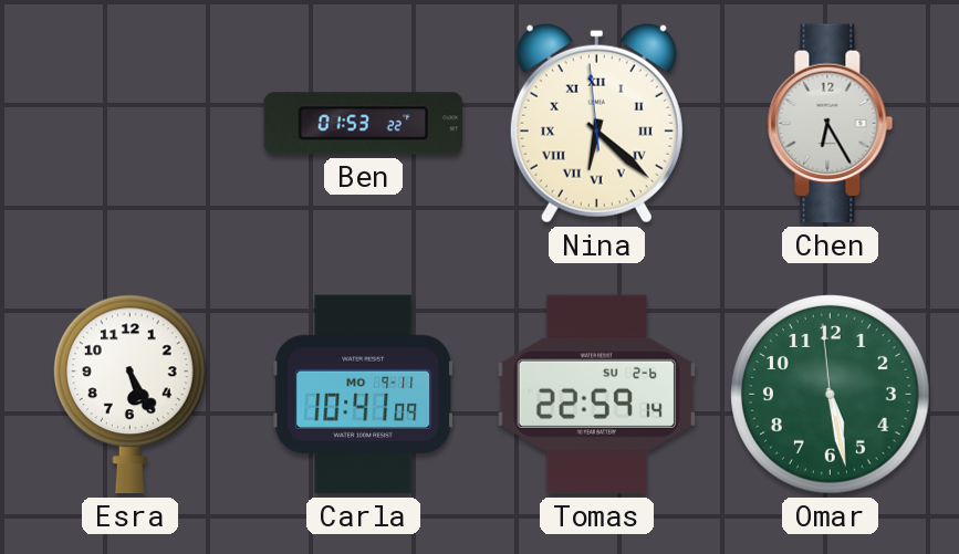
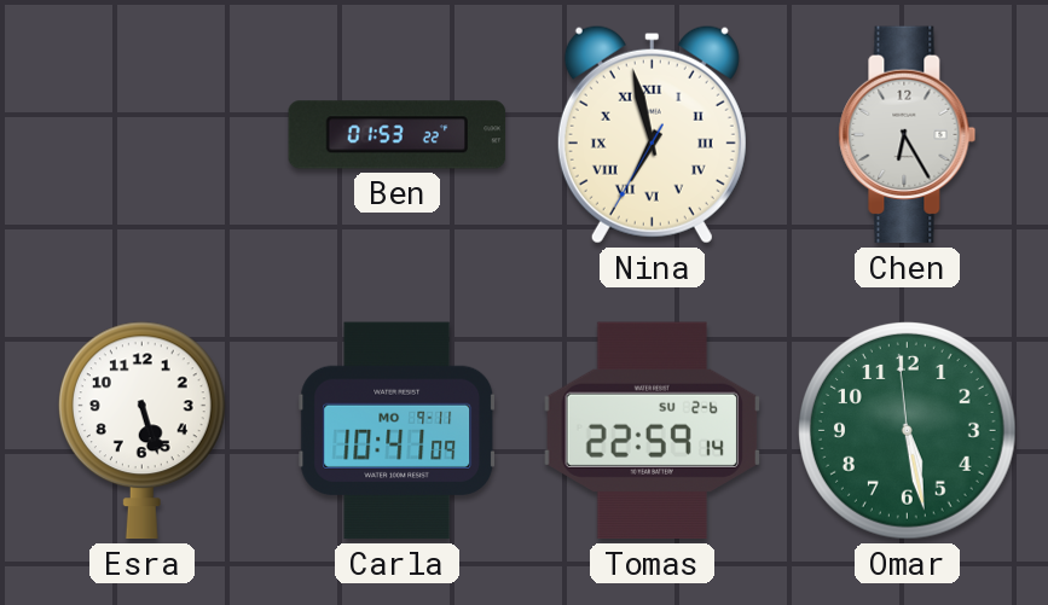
Nina: 6:21 -> 6:57
Esra: 5:25 -> 5:27
